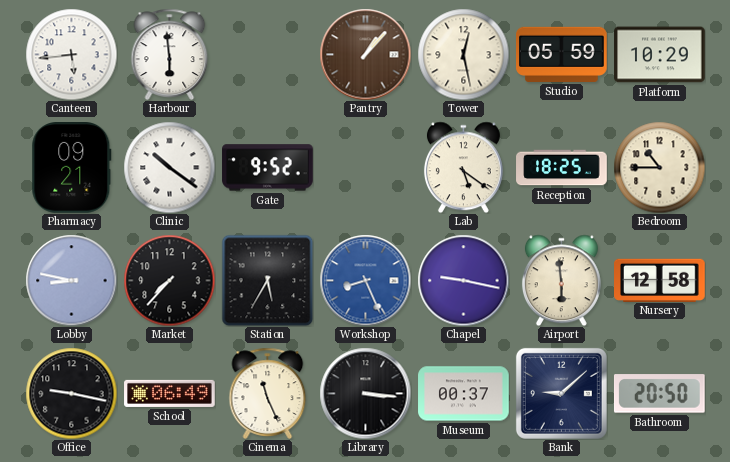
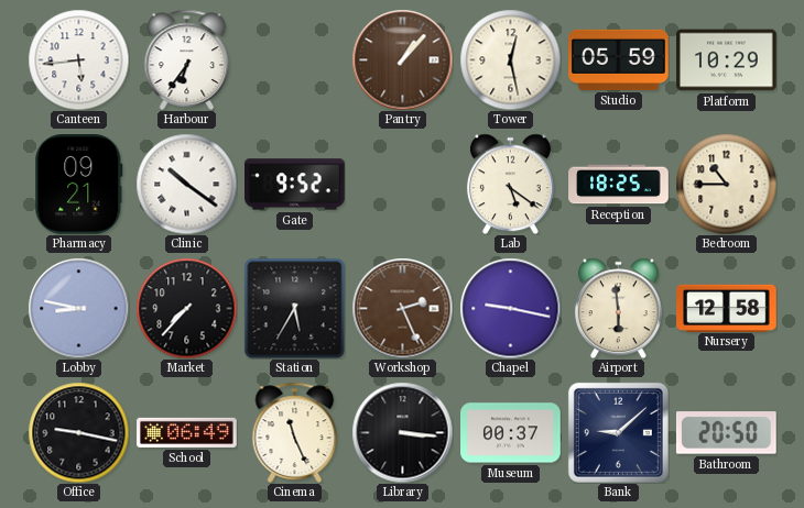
Harbour: 5:59 -> 6:36
Workshop: 8:26 -> 2:26
Workshop dial: blue -> brown
